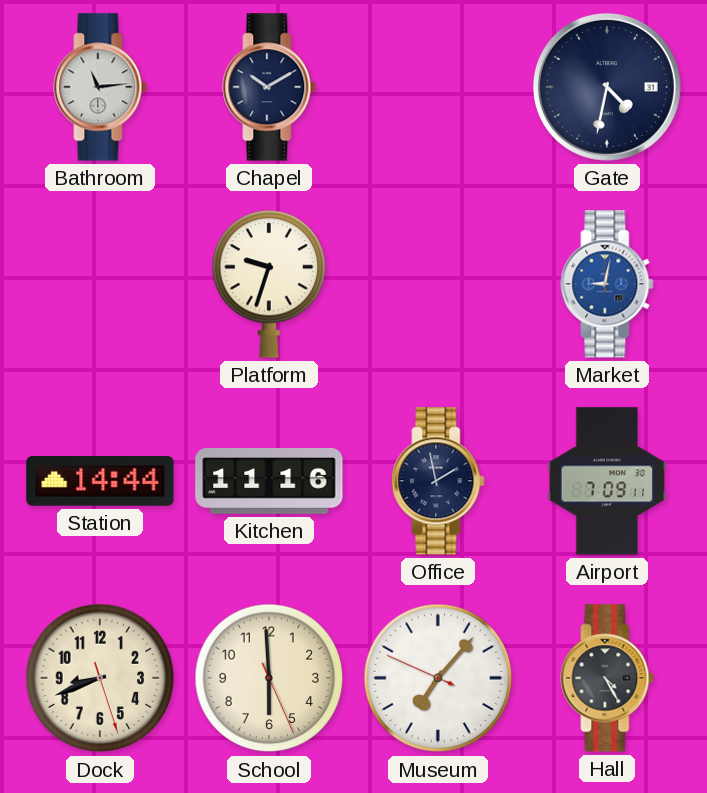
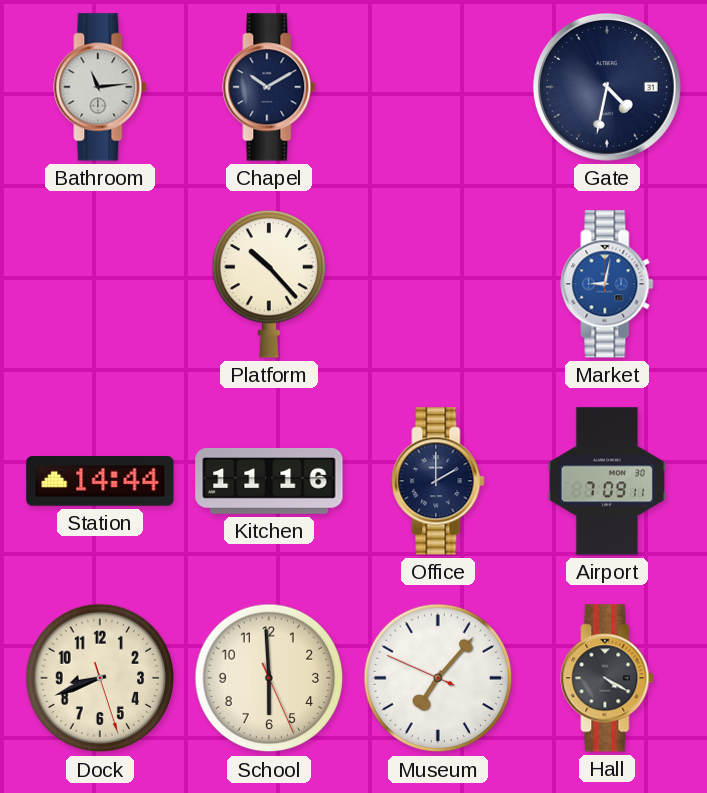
Platform: 9:33 -> 10:23
Office: 1:58 -> 2:00
Hall: 4:25 -> 4:20
